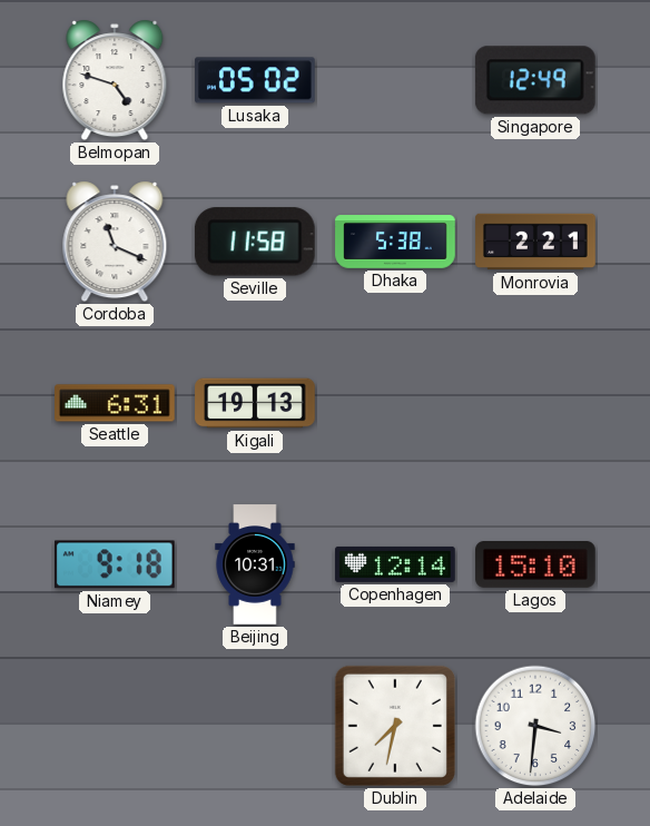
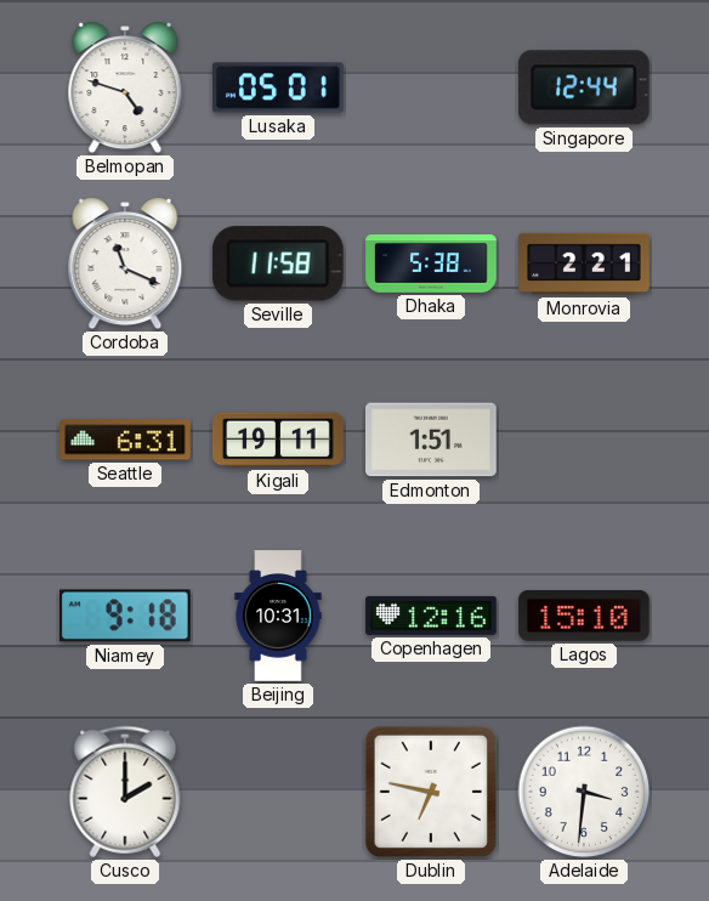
Lusaka: 05:02 -> 05:01
Singapore: 12:49 -> 12:44
Kigali: 19:13 -> 19:11
Edmonton: none -> 1:51
Copenhagen: 12:14 -> 12:16
Cusco: none -> 2:00
Dublin: 7:32 -> 6:47
